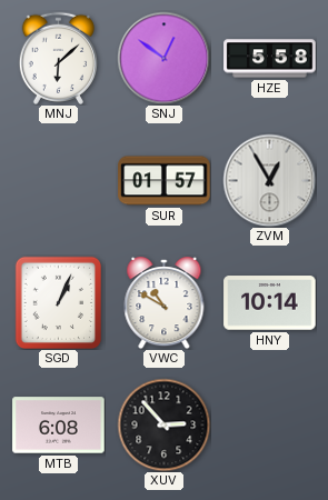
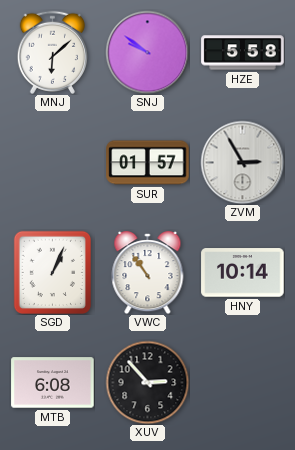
SNJ: 12:51 -> 9:51
ZVM: 12:55 -> 2:55
VWC: 10:50 -> 10:54
